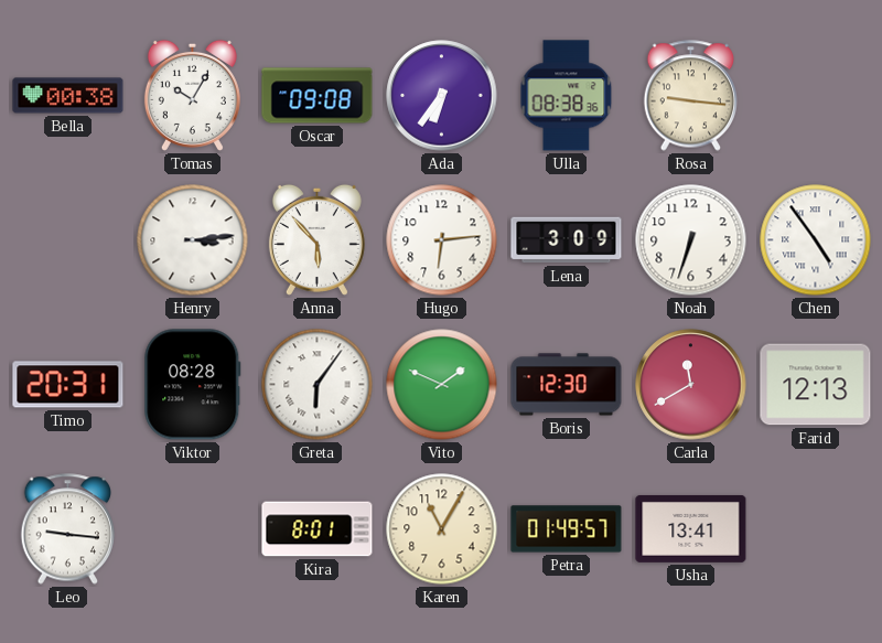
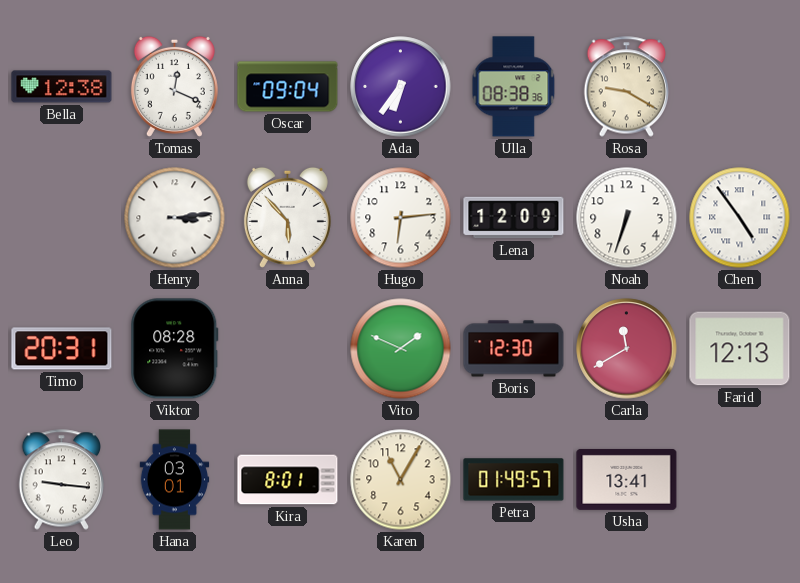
Bella: 00:38 -> 12:38
Tomas: 10:05 -> 12:19
Oscar: 09:08 -> 09:04
Rosa: 9:16 -> 9:20
Lena: 3:09 -> 12:09
Greta: 6:06 -> none
Hana: none -> 03:01
